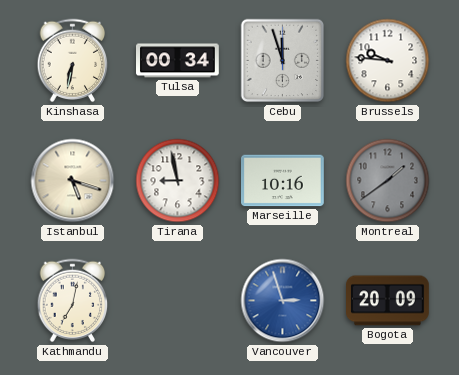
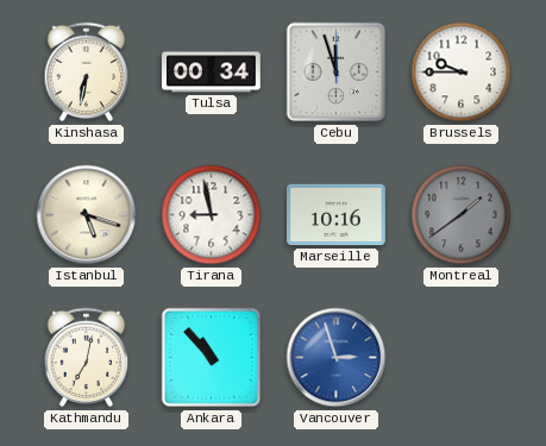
Brussels: 9:46 -> 9:45
Ankara: none -> 10:53
Bogota: 20:09 -> none
